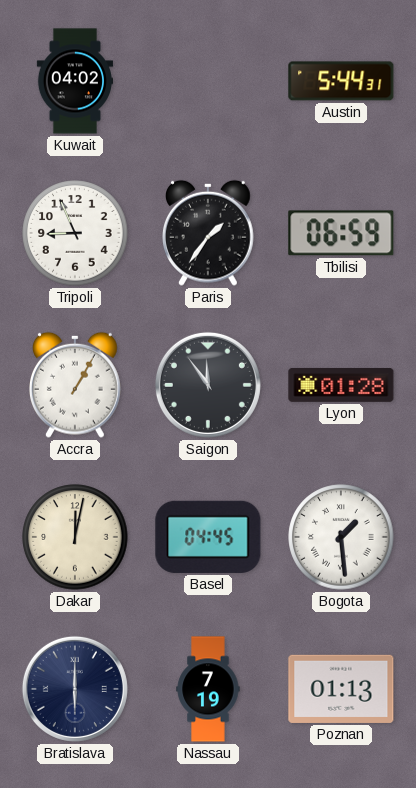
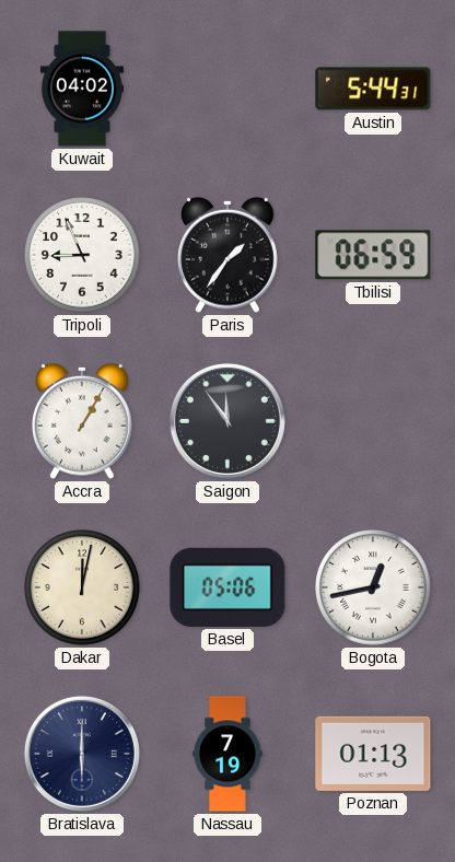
Lyon: 01:28 -> none
Basel: 04:45 -> 05:06
Bogota: 1:29 -> 12:43
